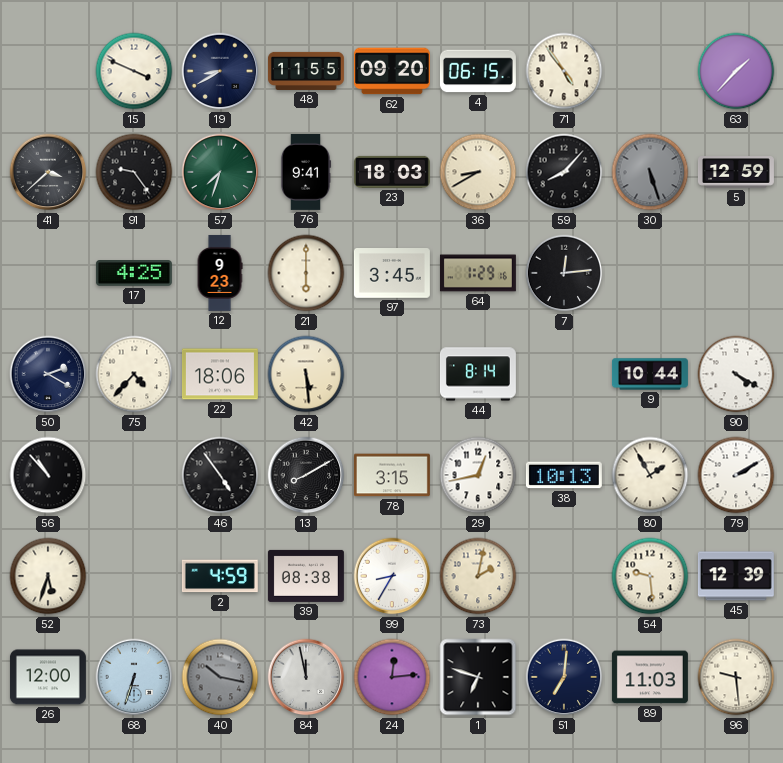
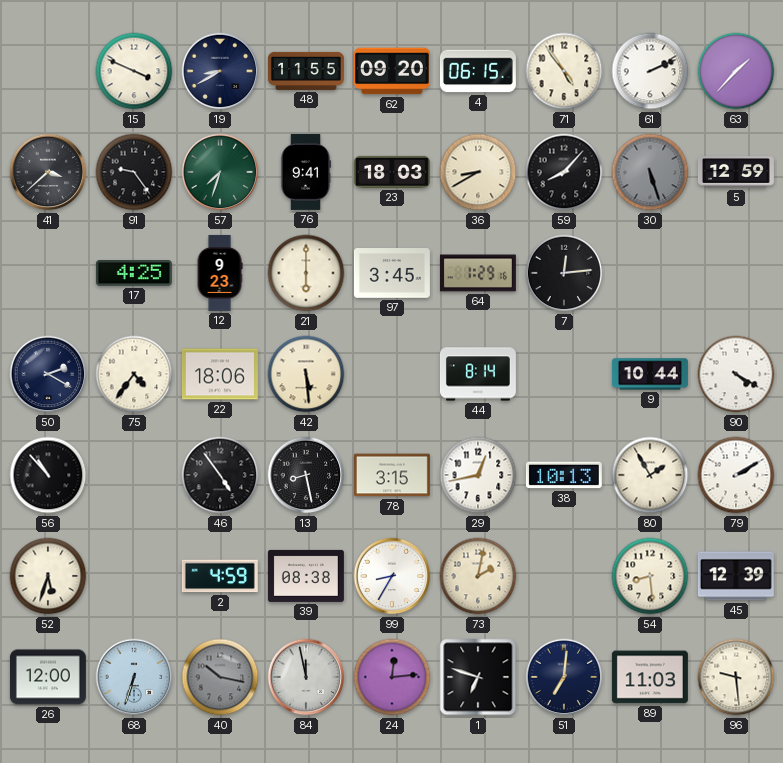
61: none -> 2:11
75: 4:37 -> 4:36
13: 8:10 -> 8:28
54: 9:29 -> 8:29
